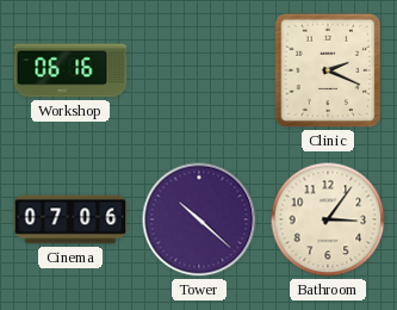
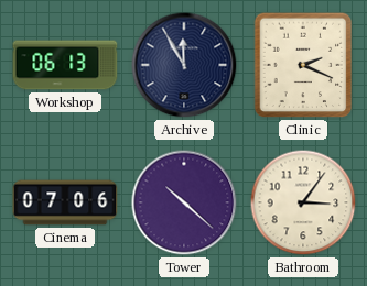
Workshop: 06:16 -> 06:13
Archive: none -> 11:55
